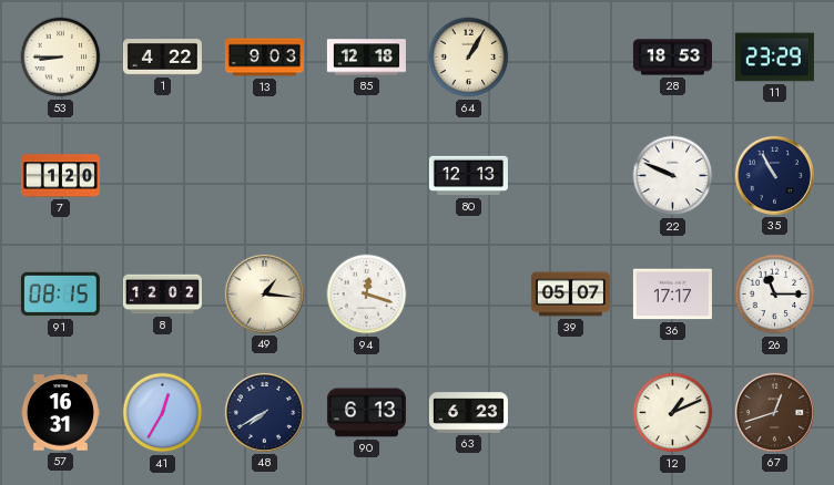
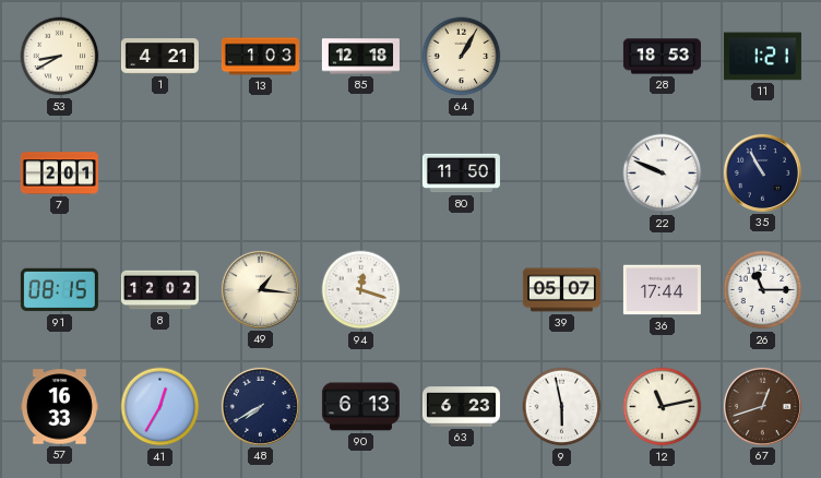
53: 8:45 -> 8:40
1: 4:22 -> 4:21
13: 9:03 -> 1:03
11: 23:29 -> 1:21
7: 1:20 -> 2:01
80: 12:13 -> 11:50
36: 17:17 -> 17:44
57: 16:31 -> 16:33
9: none -> 5:58
12: 1:11 -> 11:13
